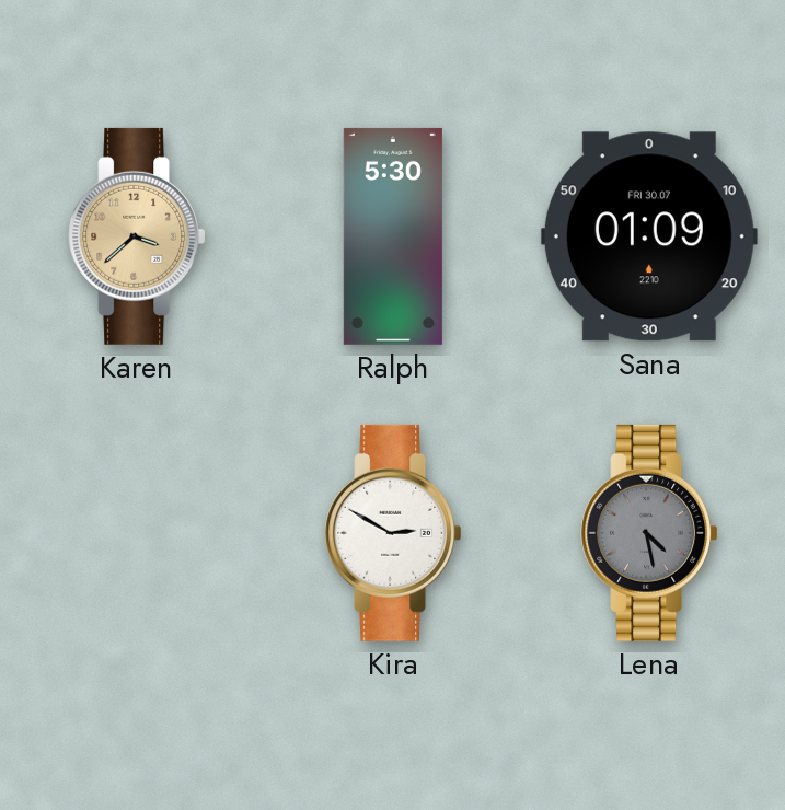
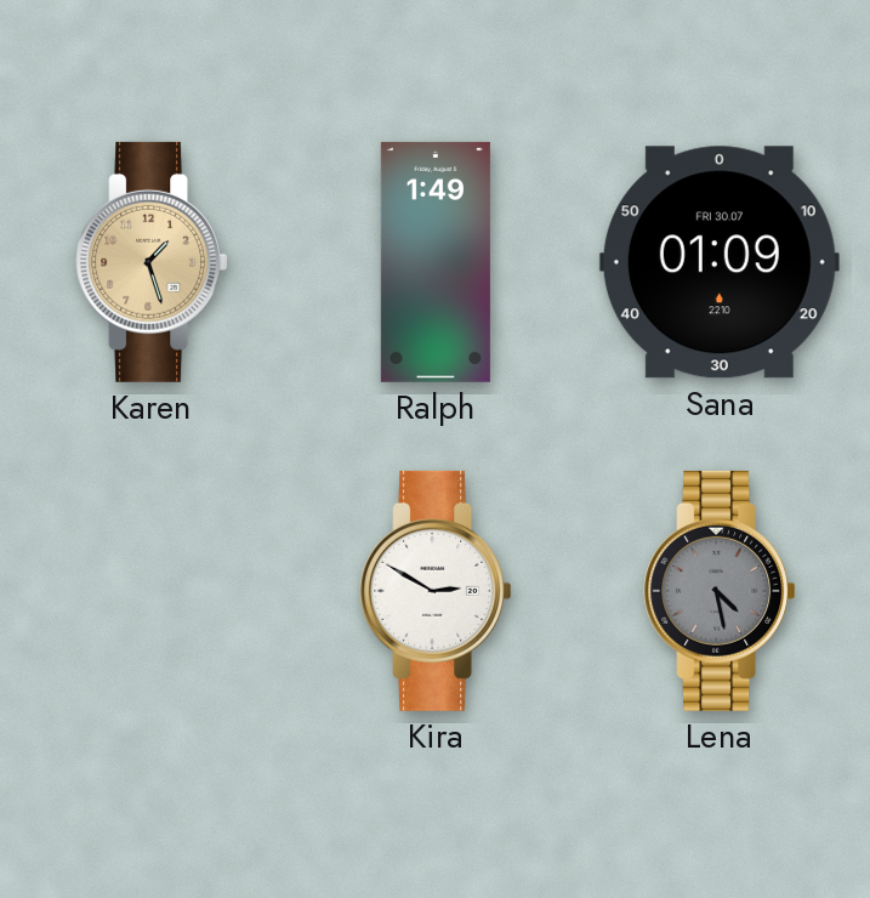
Karen: 3:38 -> 1:27
Ralph: 5:30 -> 1:49
